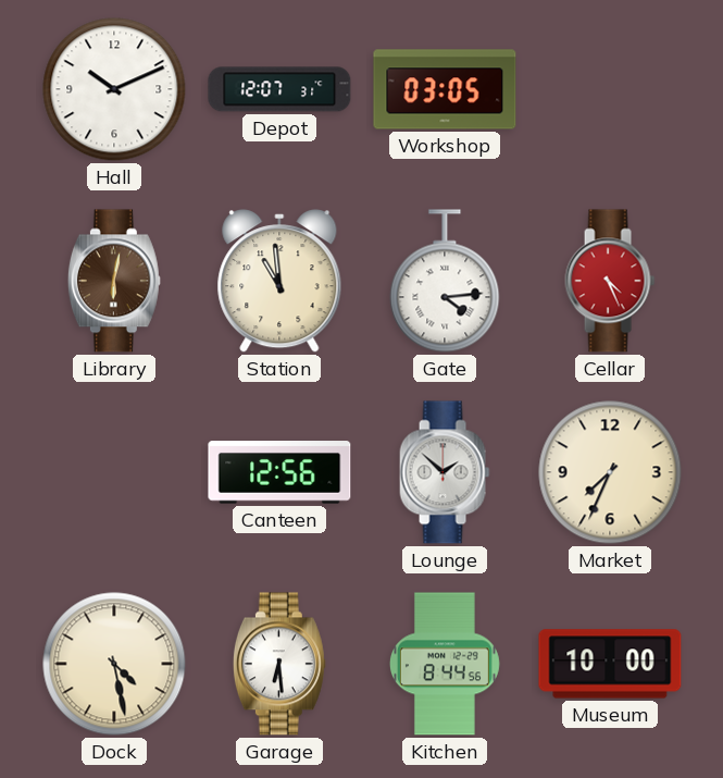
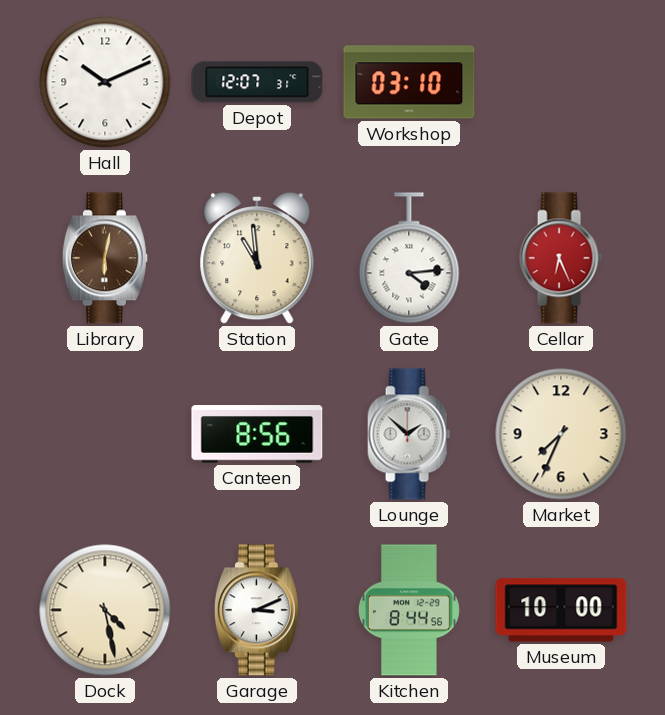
Workshop: 03:05 -> 03:10
Cellar: 4:26 -> 6:26
Canteen: 12:56 -> 8:56
Garage: 6:29 -> 3:11
